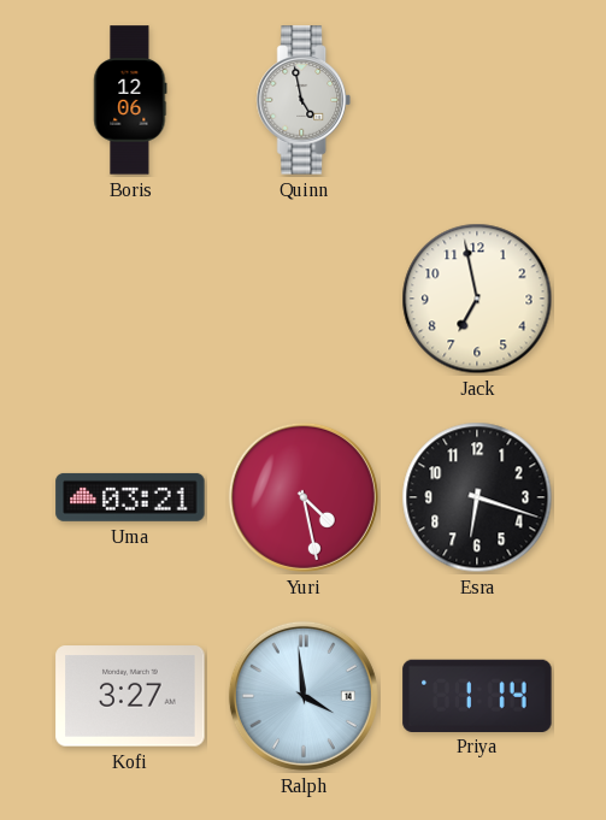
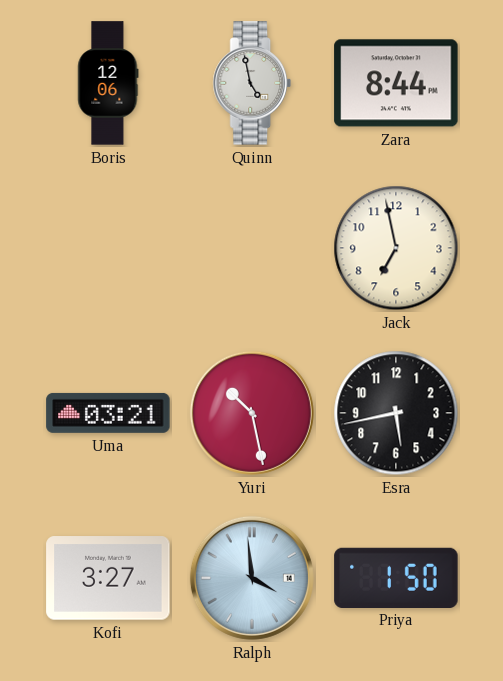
Zara: none -> 8:44
Yuri: 4:28 -> 10:28
Esra: 6:18 -> 5:43
Priya: 1:14 -> 1:50
